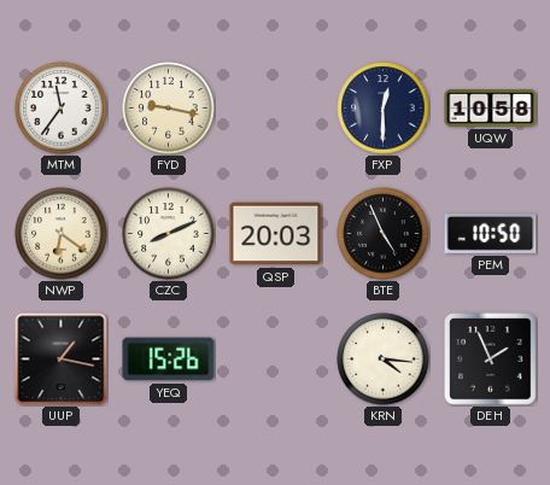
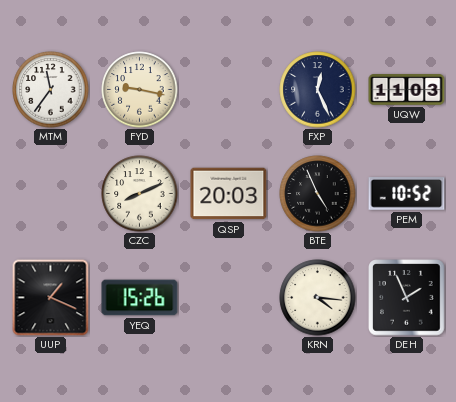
FXP: 12:30 -> 12:26
UQW: 10:58 -> 11:03
NWP: 6:21 -> none
PEM: 10:50 -> 10:52
UUP: 1:17 -> 1:19
